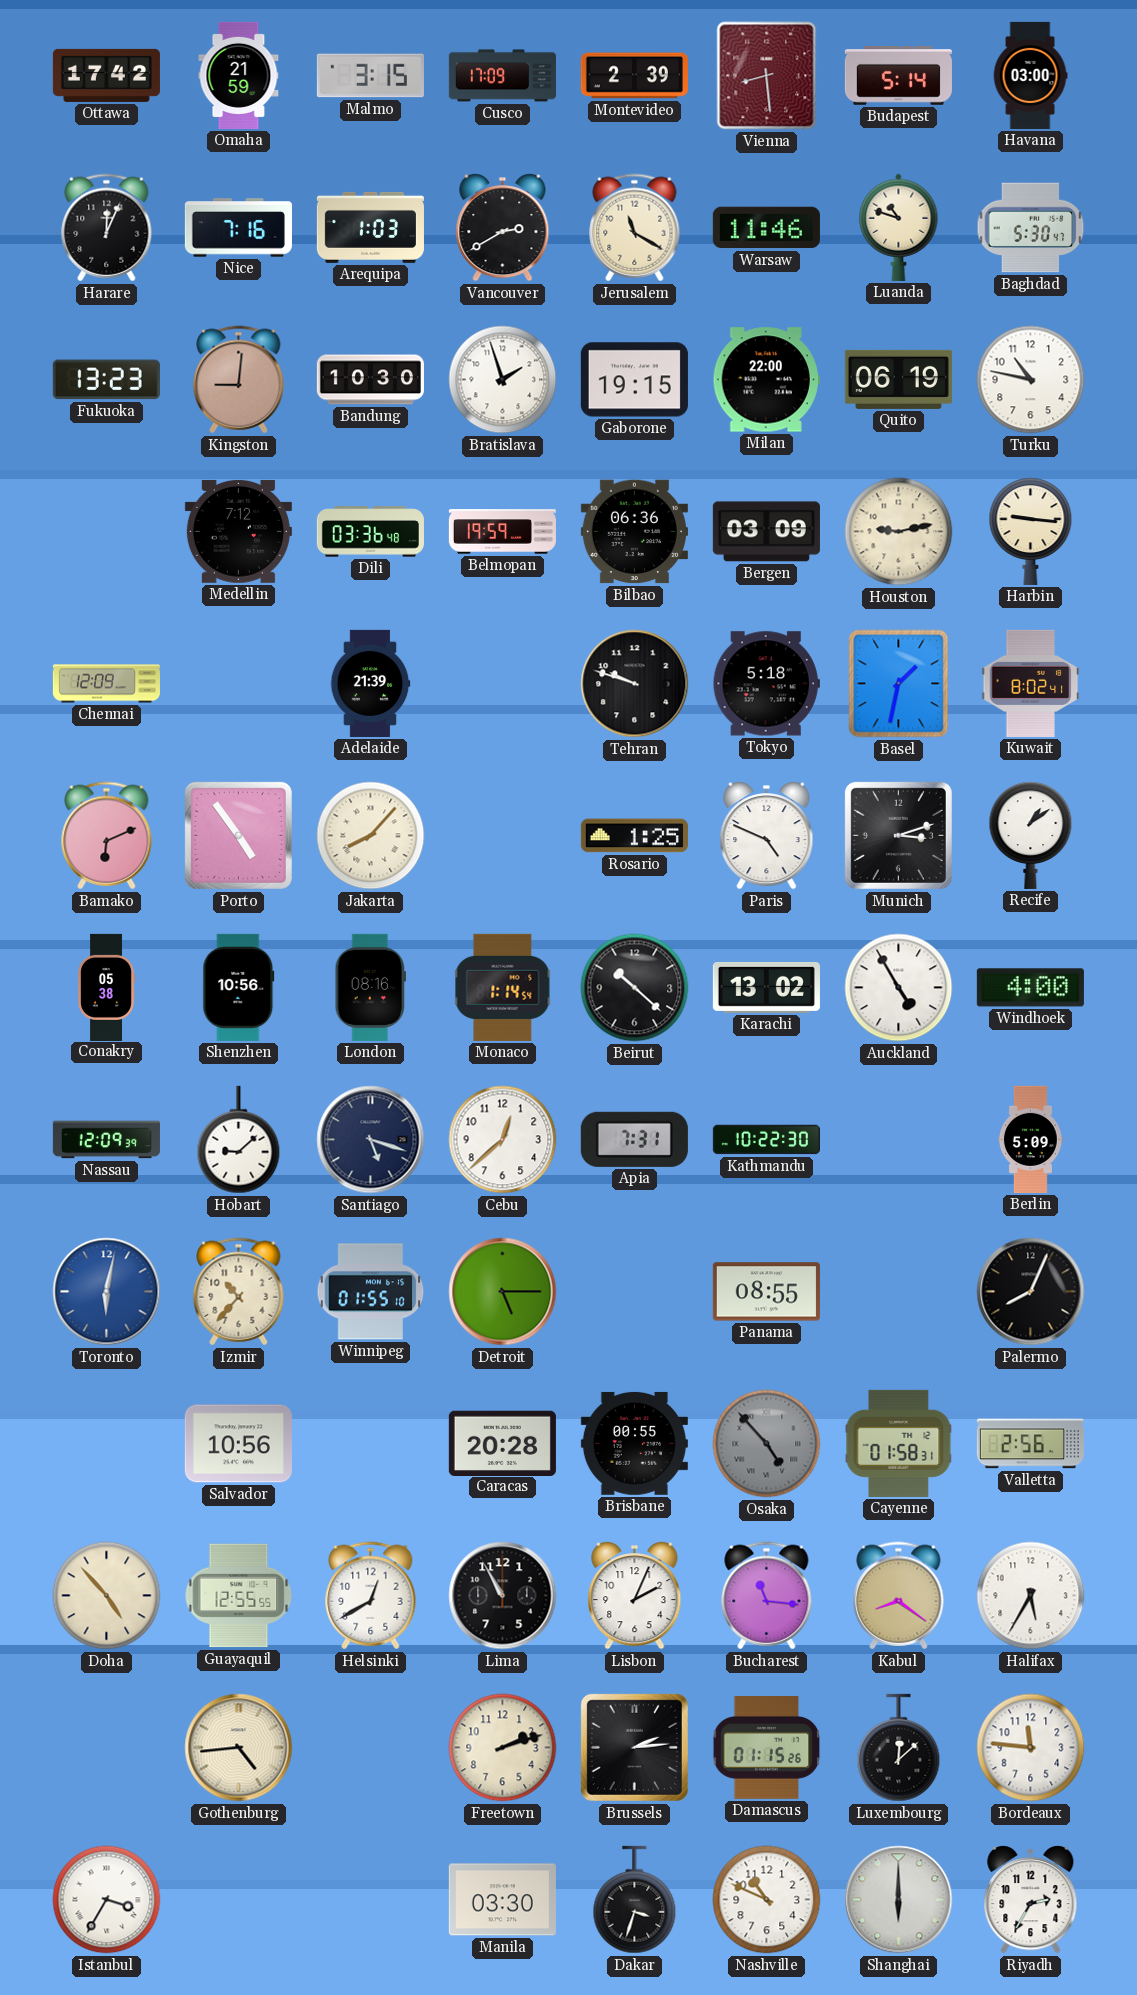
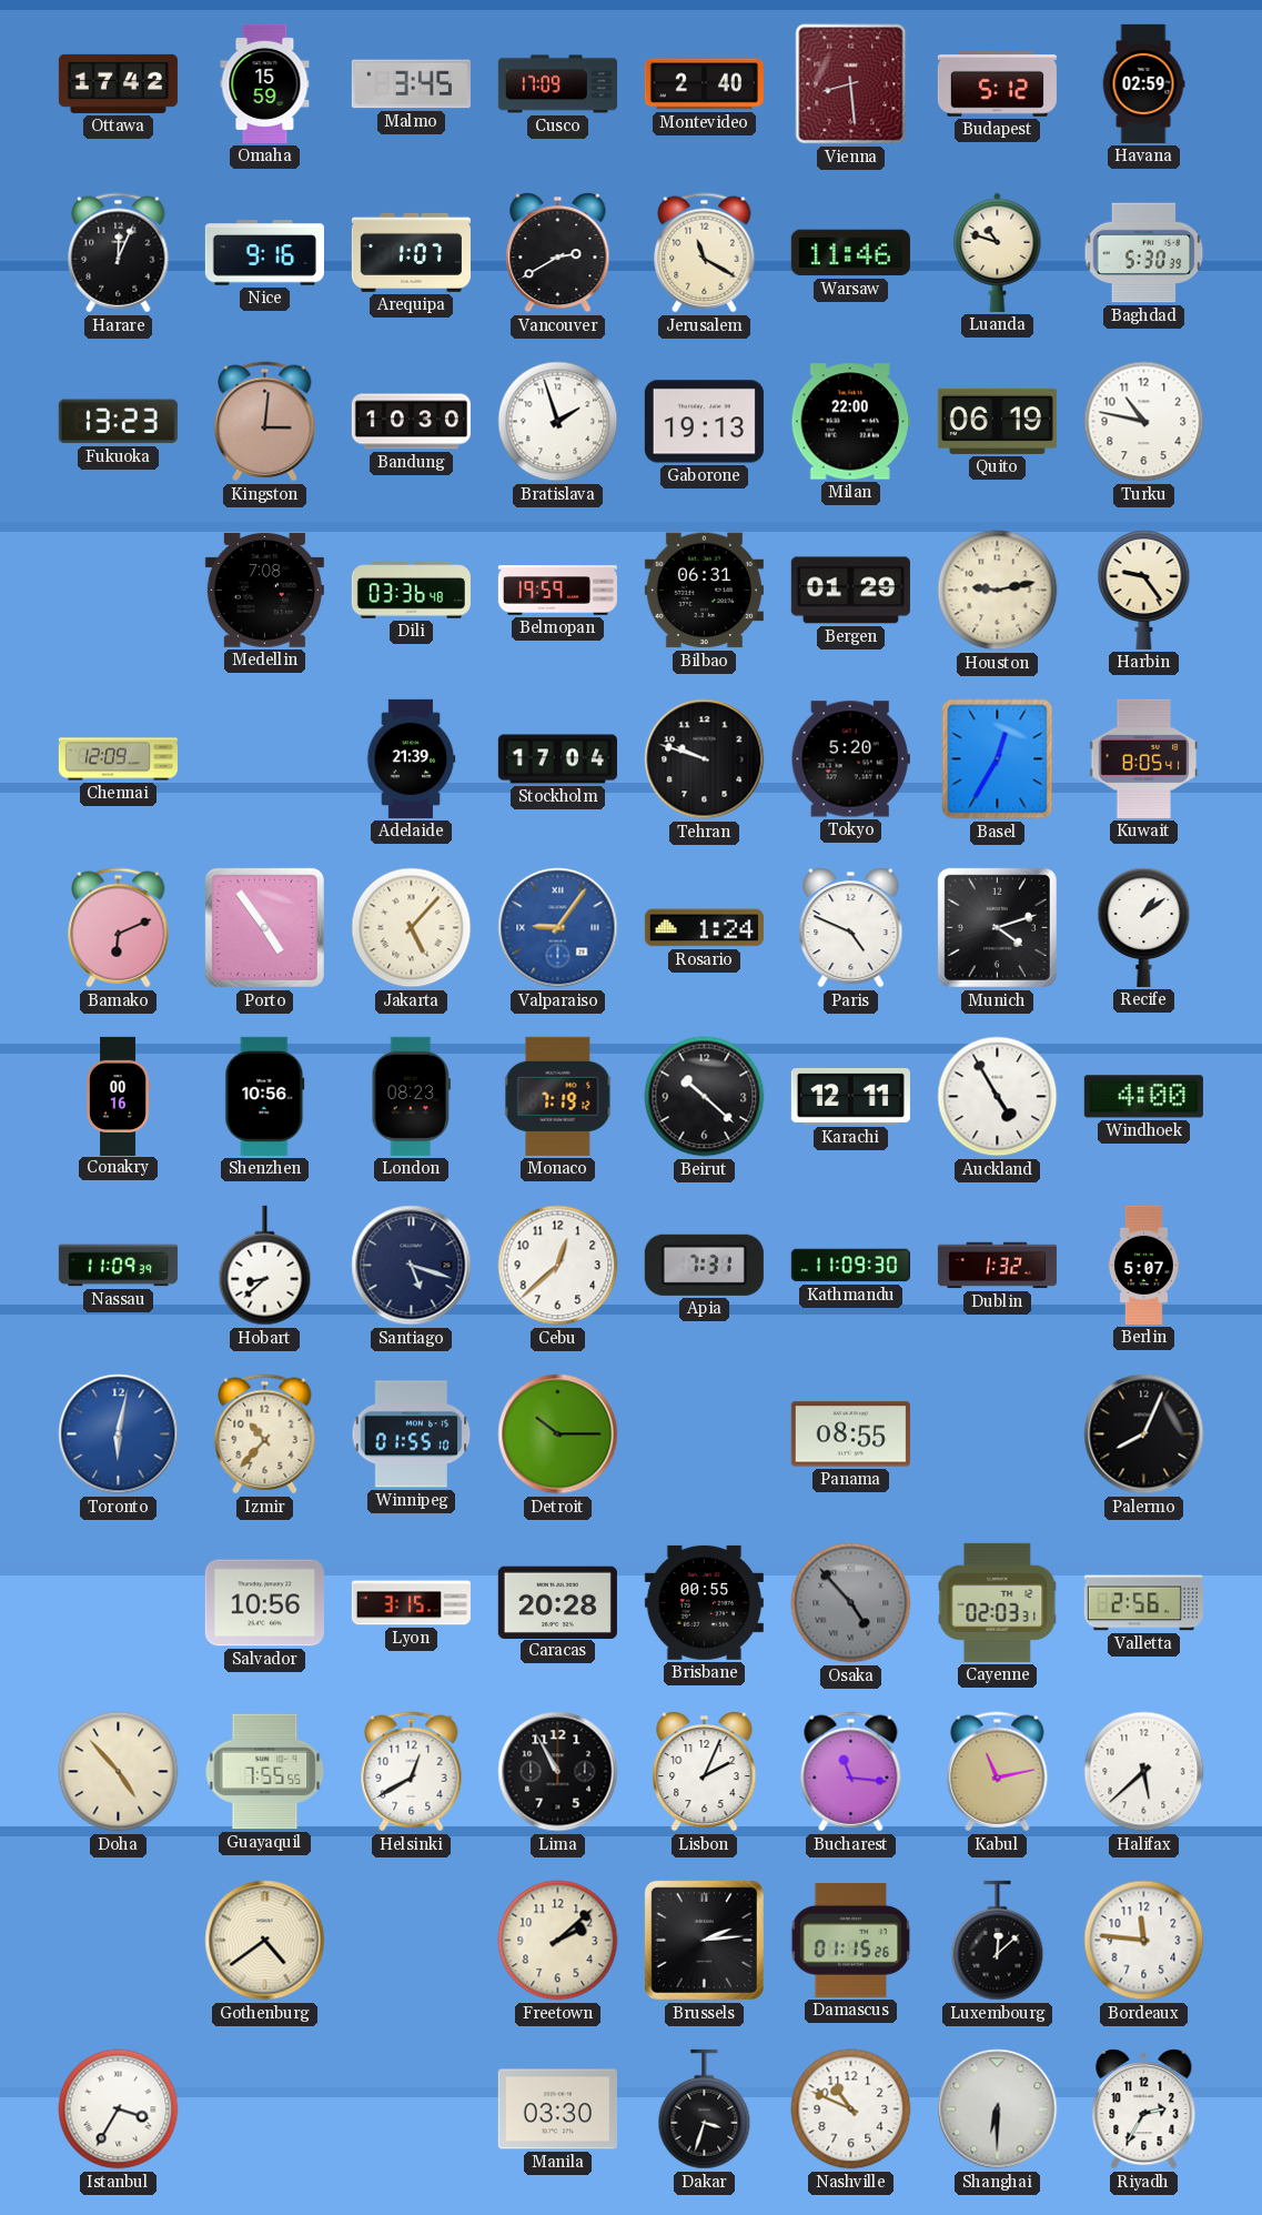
Omaha: 21:59 -> 15:59
Malmo: 3:15 -> 3:45
Montevideo: 2:39 -> 2:40
Budapest: 5:14 -> 5:12
Havana: 03:00 -> 02:59
Nice: 7:16 -> 9:16
Arequipa: 1:03 -> 1:07
Baghdad: 5:30:47 -> 5:30:39
Kingston: 9:01 -> 3:01
Gaborone: 19:15 -> 19:13
Medellin: 7:12 -> 7:08
Bilbao: 06:36 -> 06:31
Bergen: 03:09 -> 01:29
Harbin: 9:16 -> 9:24
Stockholm: none -> 17:04
Tokyo: 5:18 -> 5:20
Basel: 1:32 -> 12:35
Kuwait: 8:02 -> 8:05
Jakarta: 8:07 -> 5:07
Valparaiso: none -> 9:06
Rosario: 1:25 -> 1:24
Munich: 3:12 -> 4:12
Conakry: 05:38 -> 00:16
London: 08:16 -> 08:23
Monaco: 1:14 -> 7:19
Karachi: 13:02 -> 12:11
Nassau: 12:09 -> 11:09
Hobart: 9:08 -> 8:38
Kathmandu: 10:22 -> 11:09
Dublin: none -> 1:32
Berlin: 5:09 -> 5:07
Detroit: 5:15 -> 10:15
Lyon: none -> 3:15
Cayenne: 01:58 -> 02:03
Guayaquil: 12:55 -> 7:55
Kabul: 8:21 -> 11:13
Halifax: 5:35 -> 5:38
Gothenburg: 4:44 -> 4:39
Freetown: 2:12 -> 2:08
Shanghai: 6:00 -> 6:30
